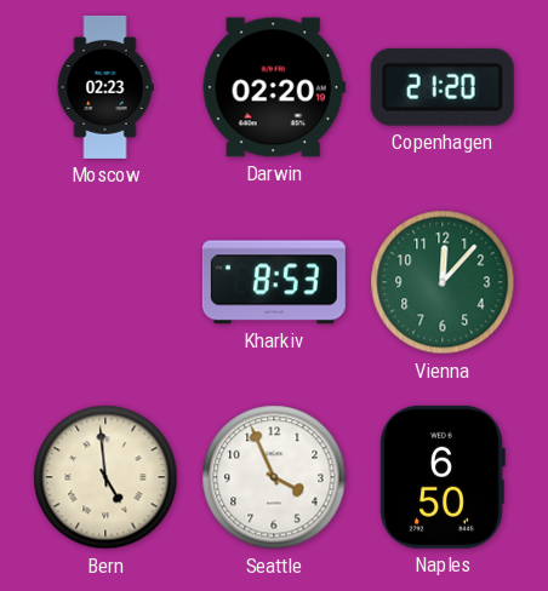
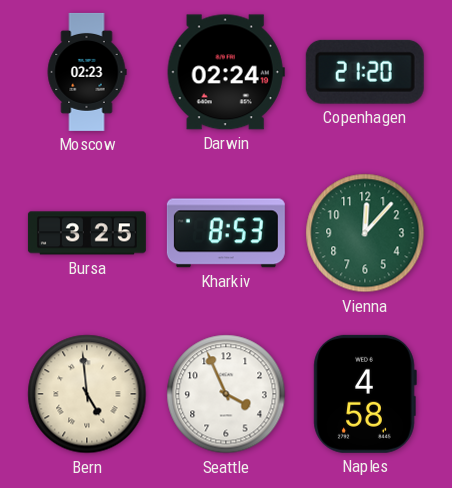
Darwin: 02:20 -> 02:24
Bursa: none -> 3:25
Naples: 6:50 -> 4:58
